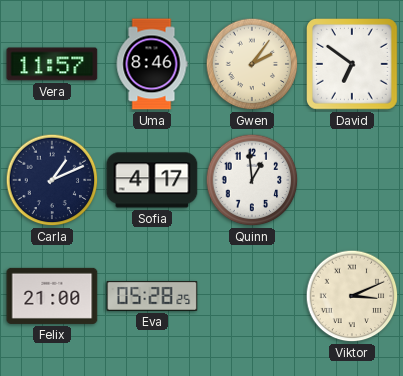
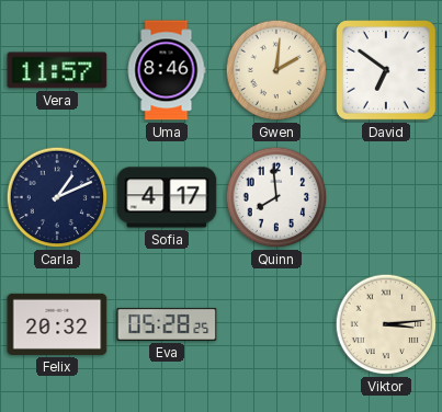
Gwen: 2:06 -> 2:01
Quinn: 12:59 -> 7:59
Felix: 21:00 -> 20:32
Viktor: 3:11 -> 3:14
